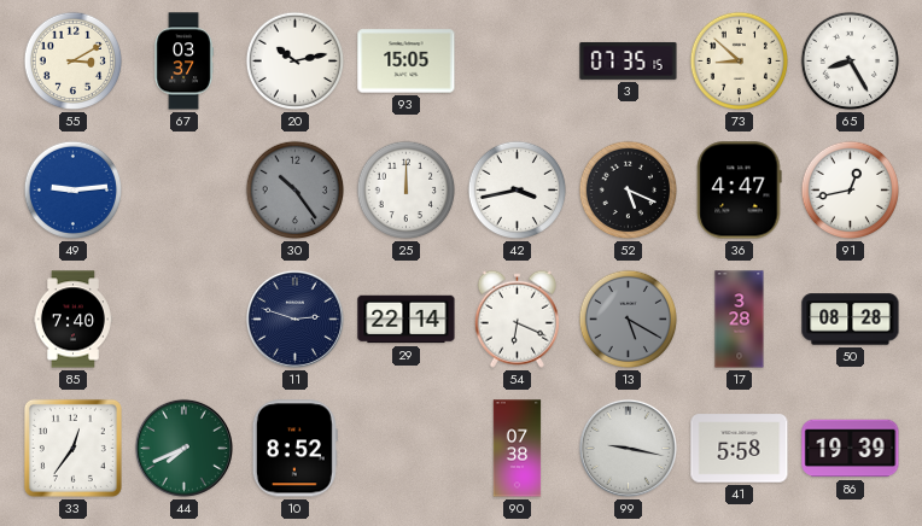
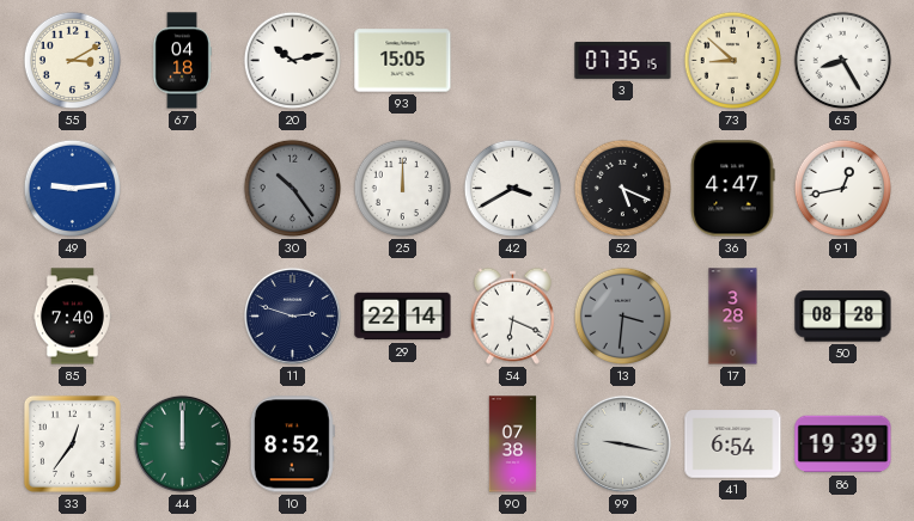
67: 03:37 -> 04:18
42: 3:43 -> 3:40
13: 5:20 -> 3:31
44: 7:41 -> 12:00
41: 5:58 -> 6:54
